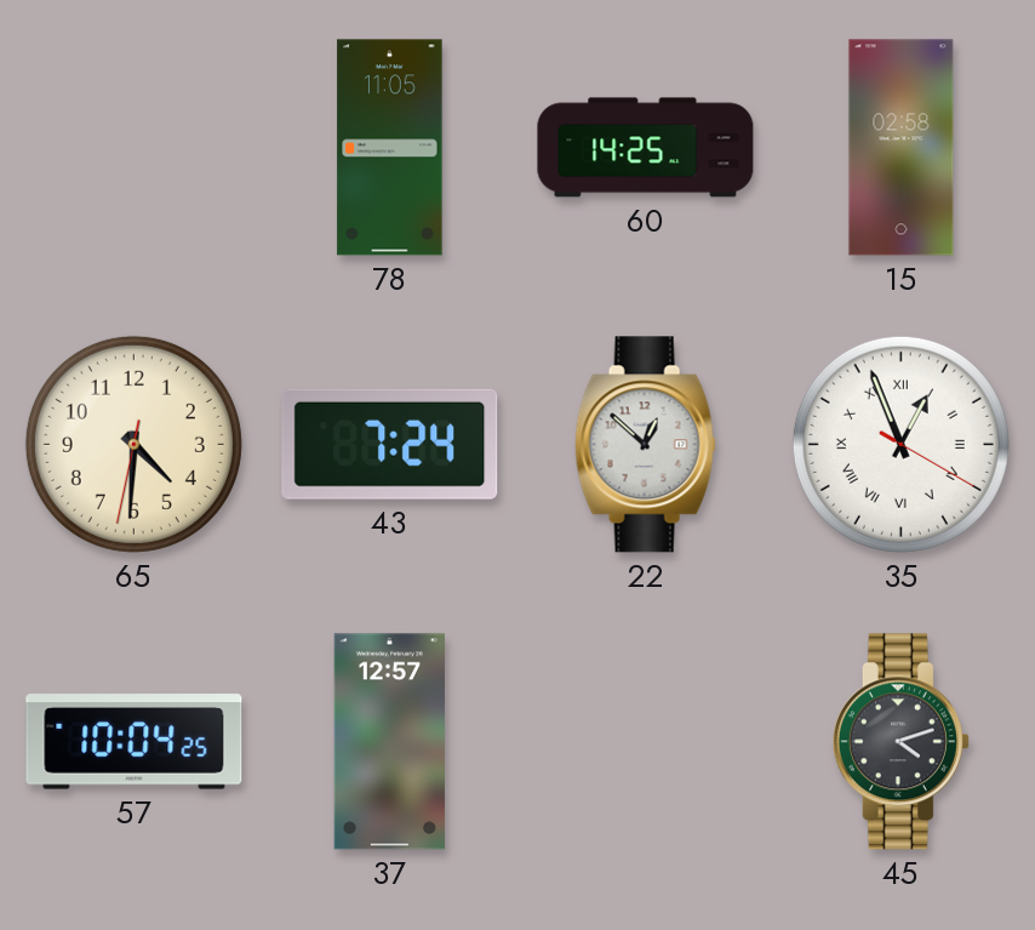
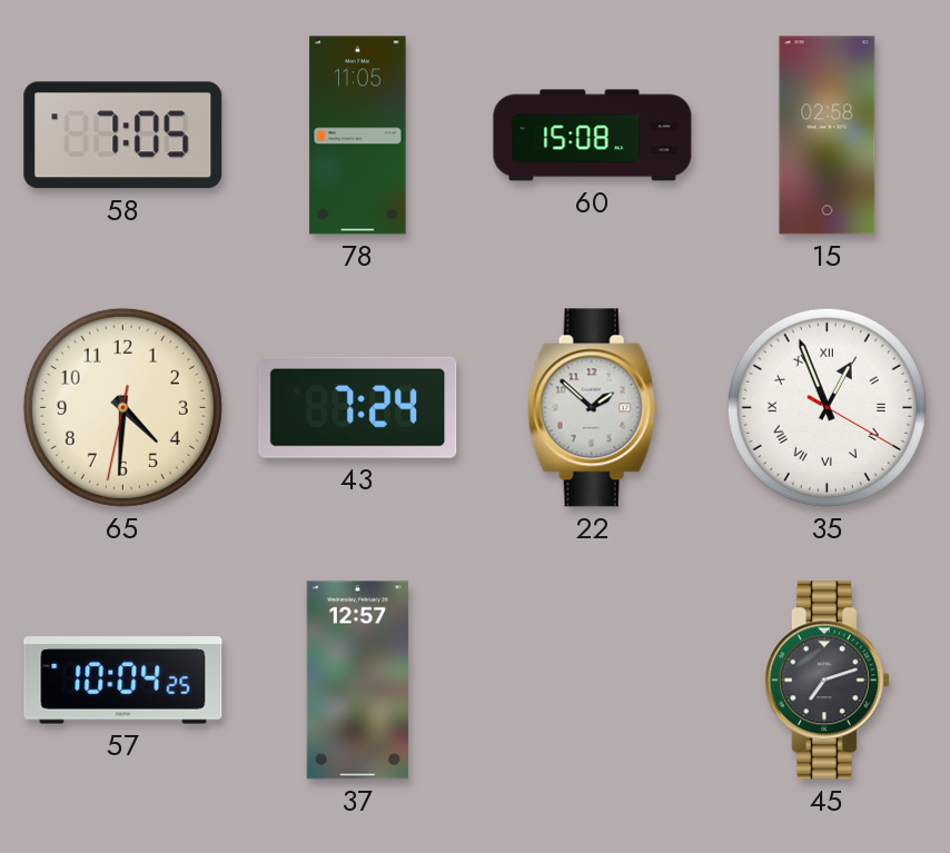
58: none -> 7:05
60: 14:25 -> 15:08
22: 12:52 -> 1:52
45: 4:12 -> 7:12
